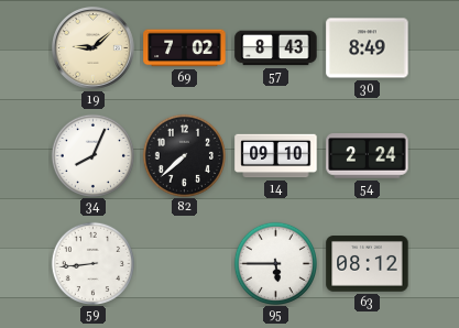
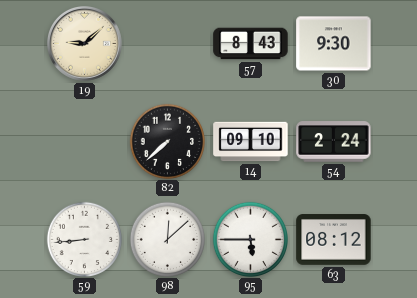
69: 7:02 -> none
30: 8:49 -> 9:30
34: 8:04 -> none
98: none -> 12:08
